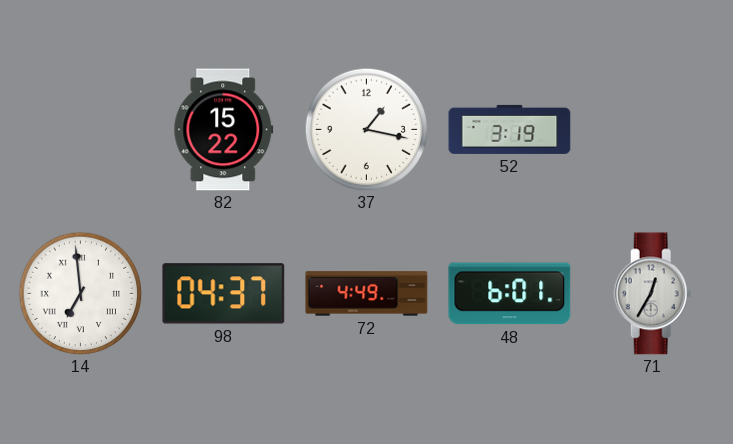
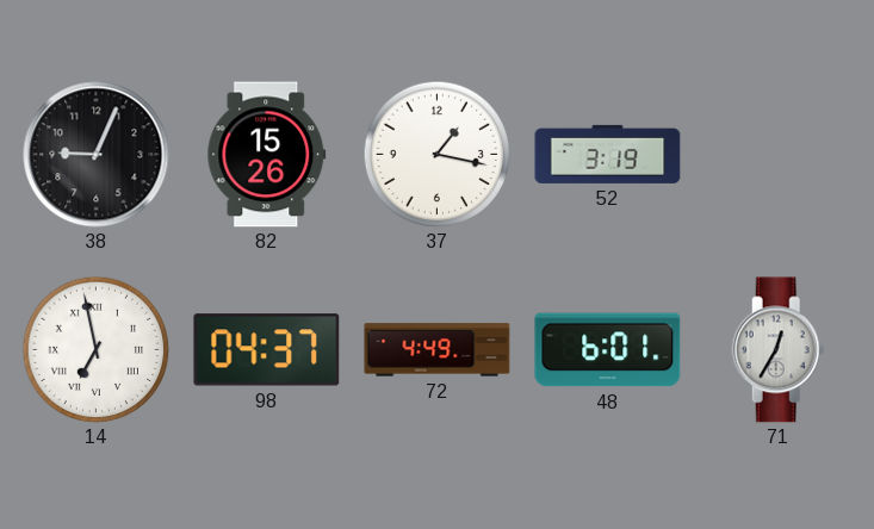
38: none -> 9:04
82: 15:22 -> 15:26
14: 6:59 -> 6:58
